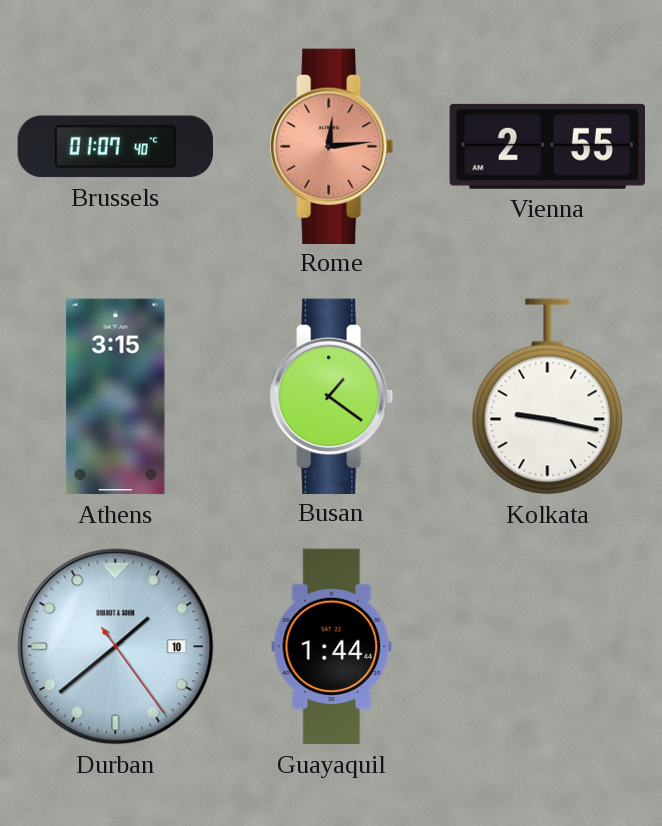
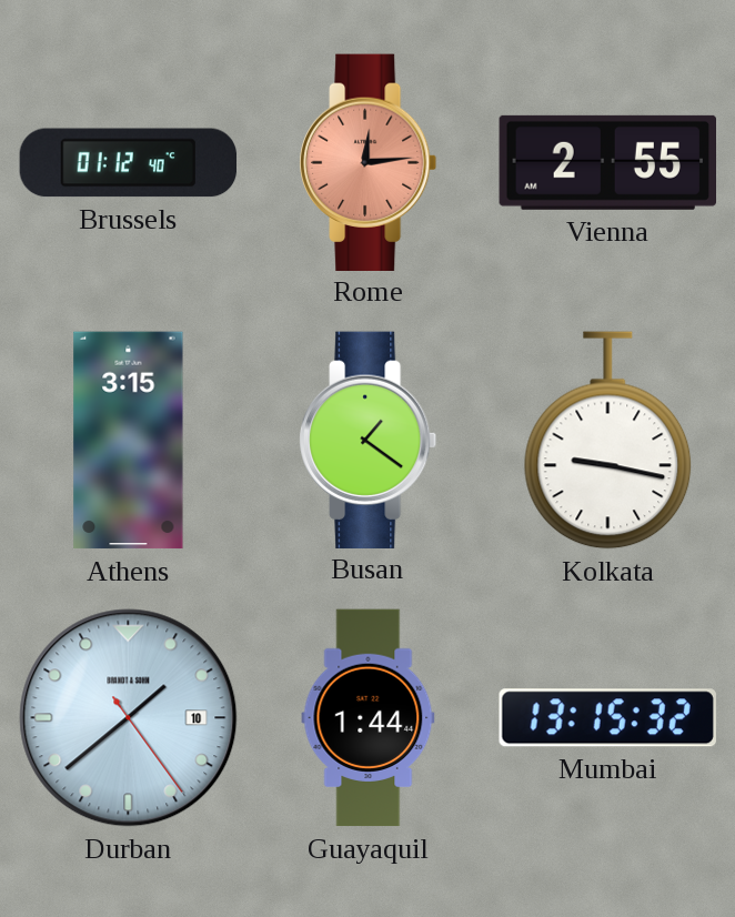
Brussels: 01:07 -> 01:12
Mumbai: none -> 13:15
